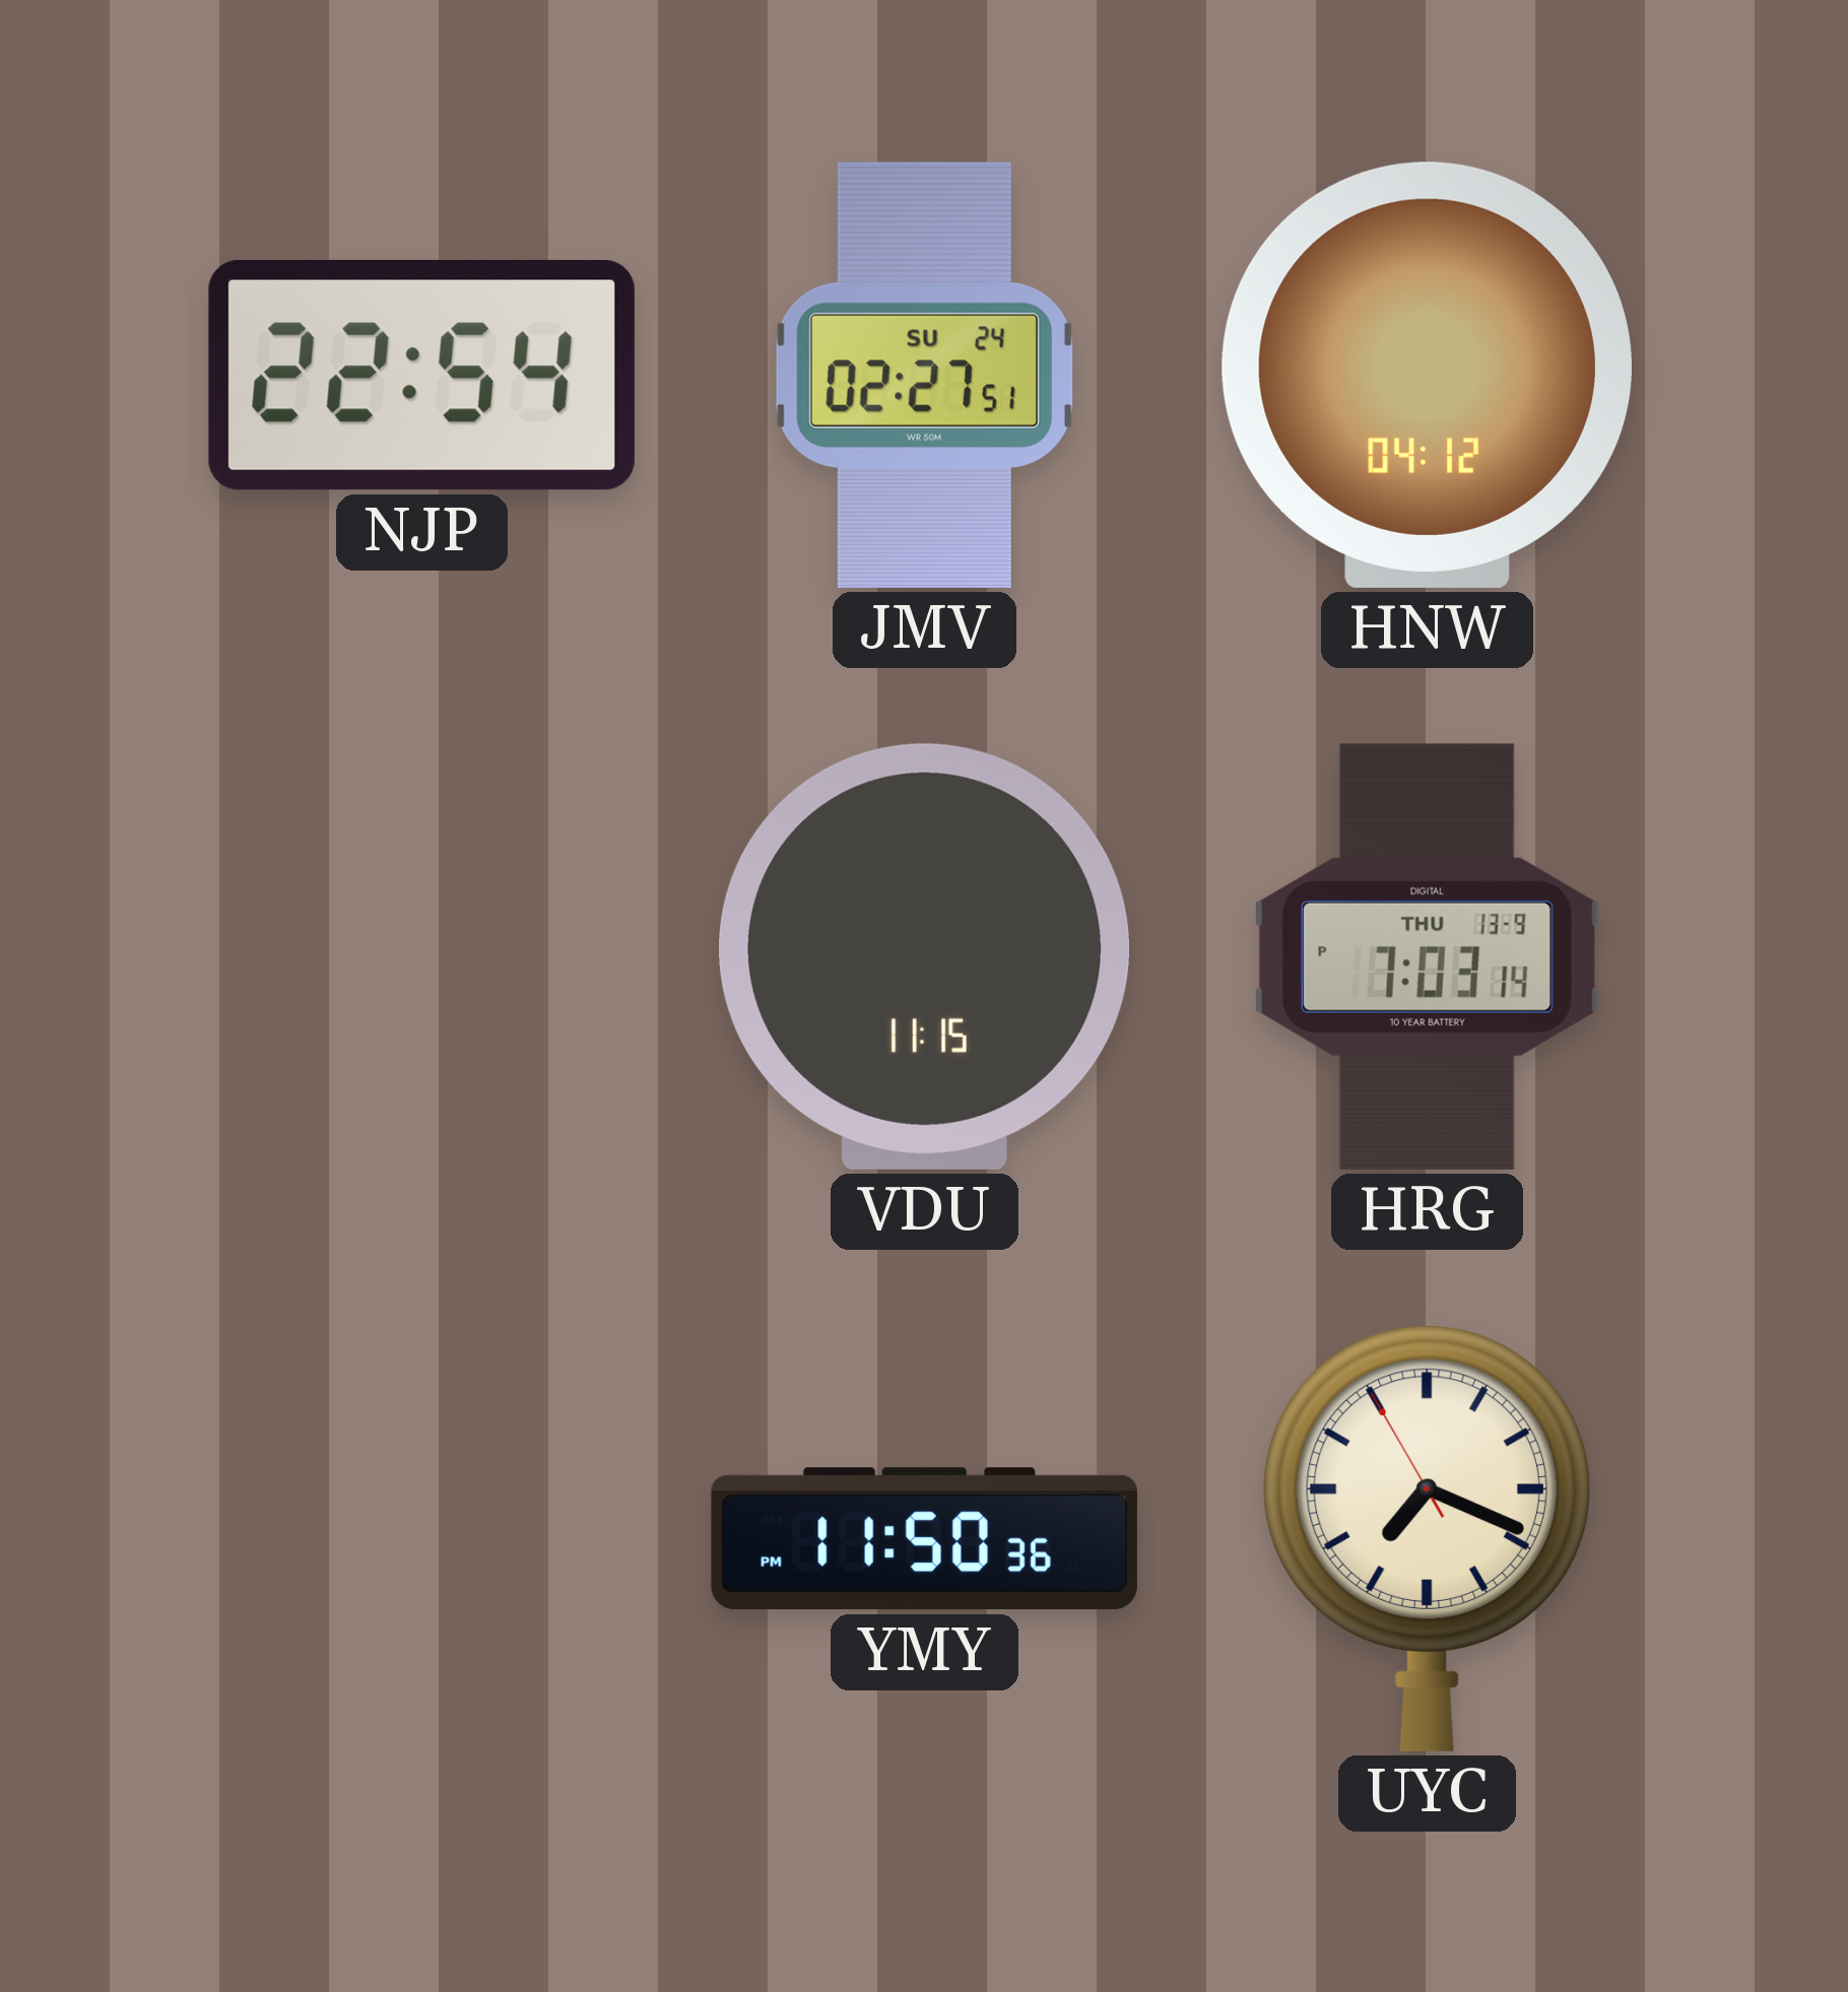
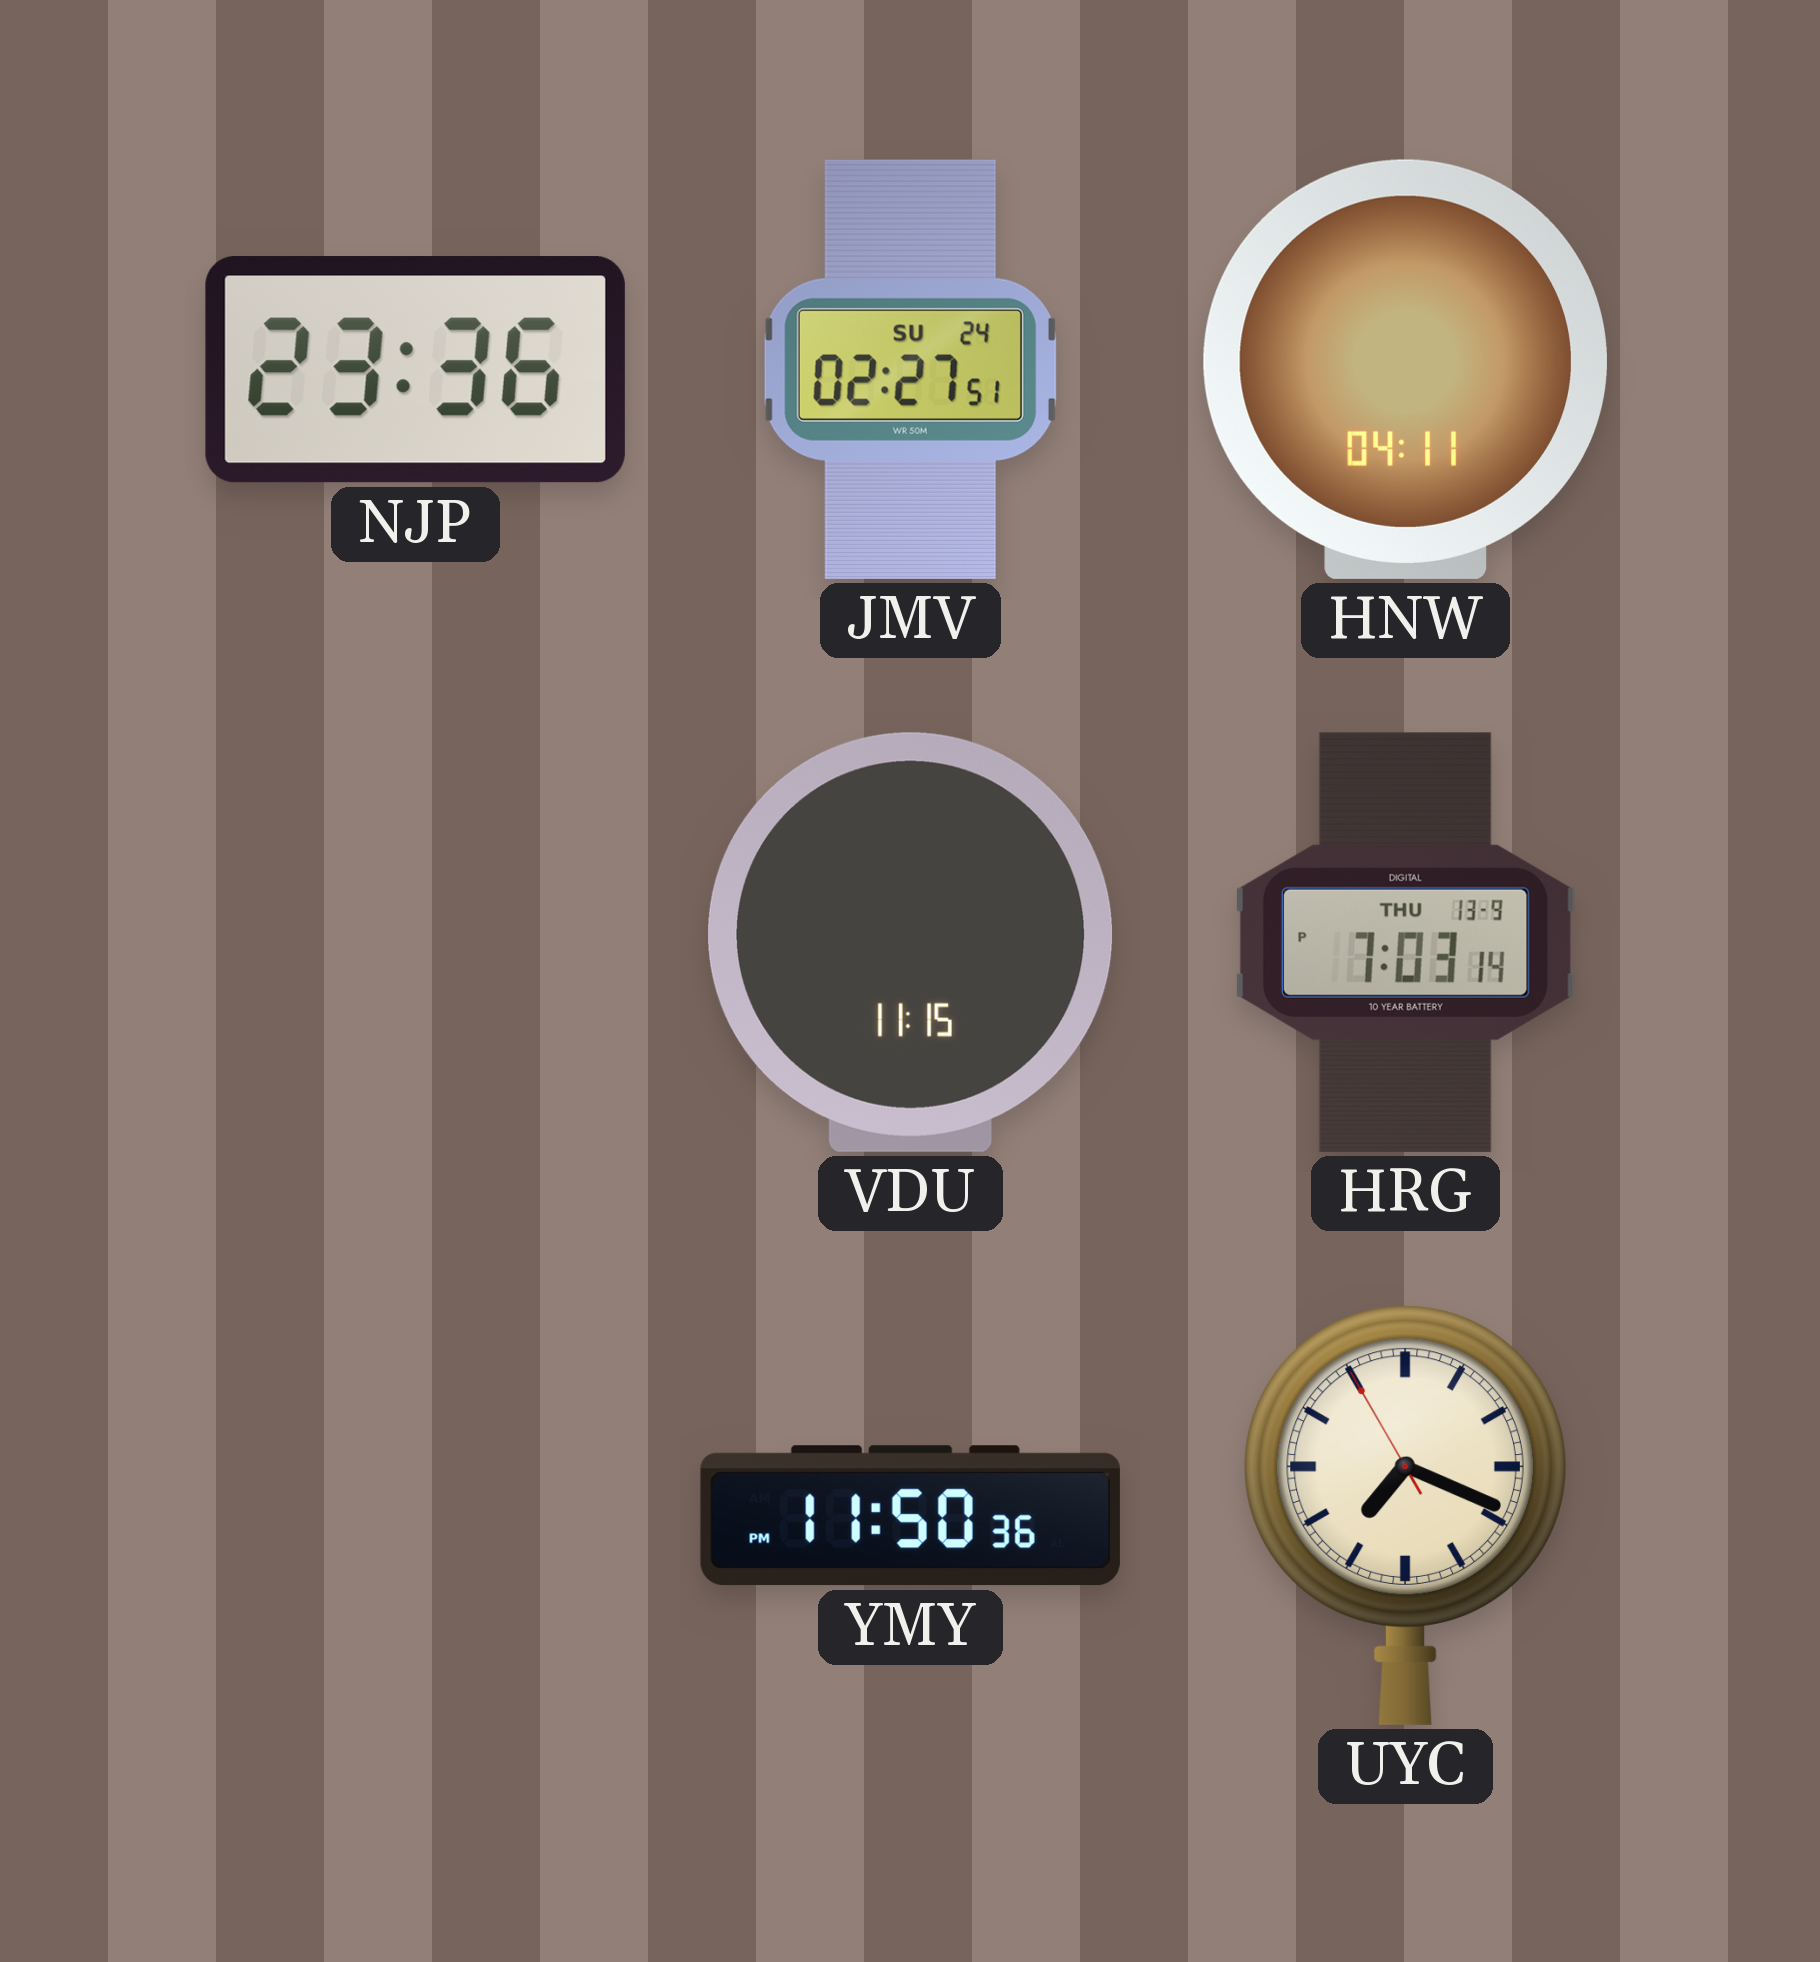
NJP: 22:54 -> 23:36
HNW: 04:12 -> 04:11
